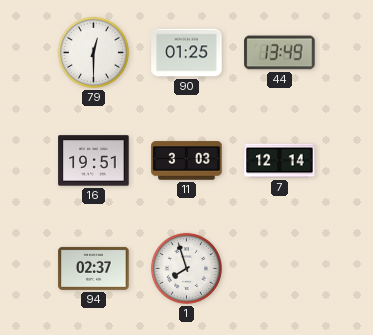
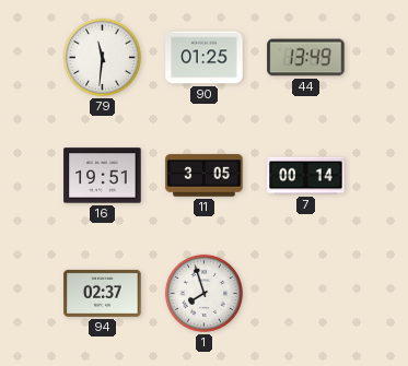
79: 12:30 -> 11:31
11: 3:03 -> 3:05
7: 12:14 -> 00:14
